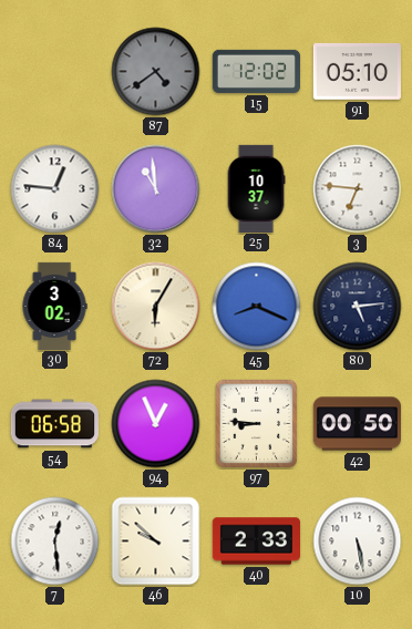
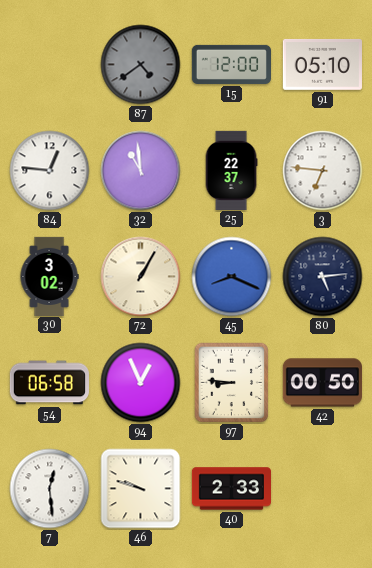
15: 12:02 -> 12:00
25: 10:37 -> 22:37
72: 6:05 -> 1:05
46: 9:52 -> 9:48
10: 5:28 -> none
